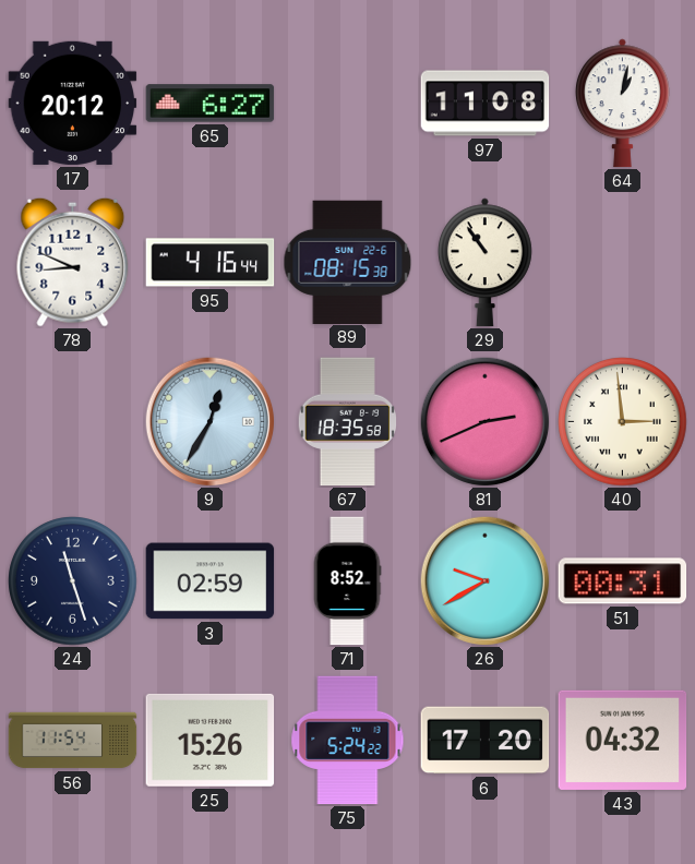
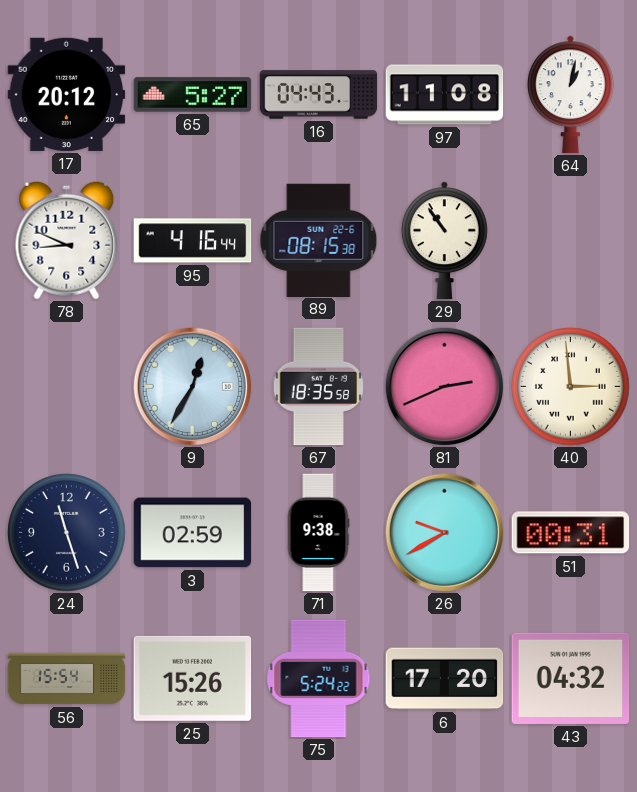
65: 6:27 -> 5:27
16: none -> 04:43
71: 8:52 -> 9:38
56: 11:54 -> 15:54
